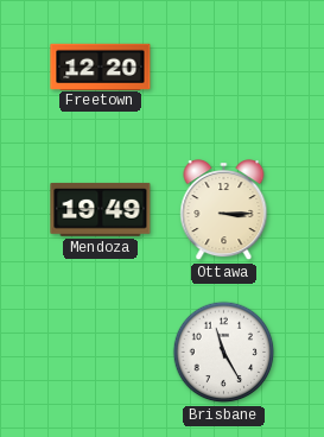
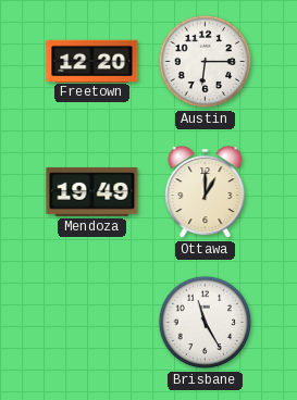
Austin: none -> 6:15
Ottawa: 3:15 -> 1:00
